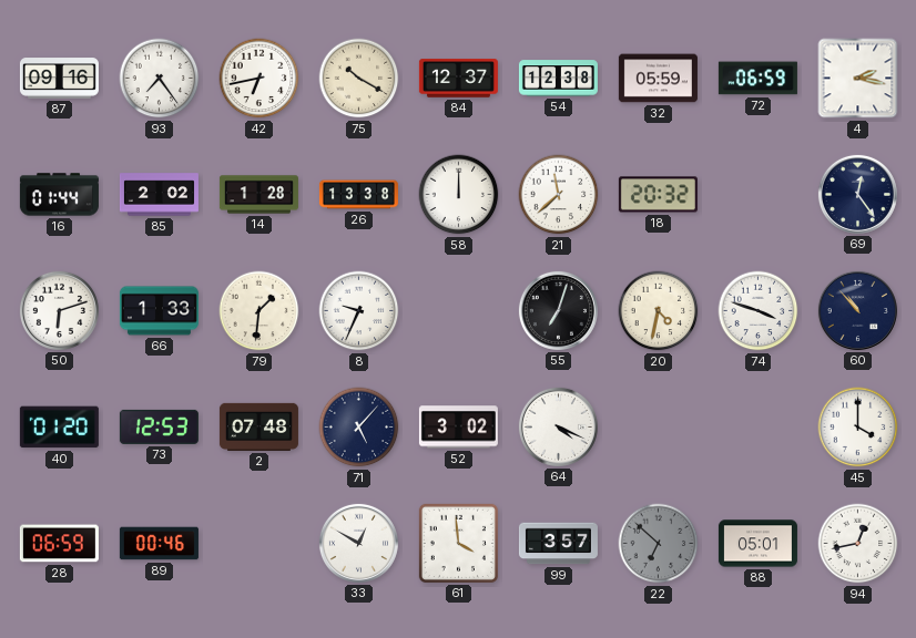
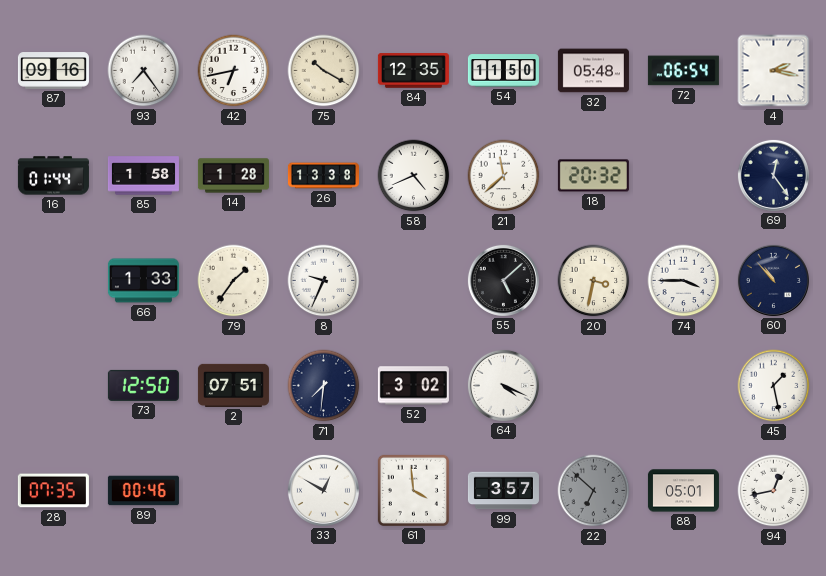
84: 12:37 -> 12:35
54: 12:38 -> 11:50
32: 05:59 -> 05:48
72: 06:59 -> 06:54
85: 2:02 -> 1:58
58: 12:00 -> 4:41
50: 6:12 -> none
79: 1:31 -> 1:36
55: 7:03 -> 5:08
20: 4:32 -> 3:32
74: 3:48 -> 3:45
40: 01:20 -> none
73: 12:53 -> 12:50
2: 07:48 -> 07:51
71: 5:07 -> 7:31
45: 4:00 -> 1:28
28: 06:59 -> 07:35
